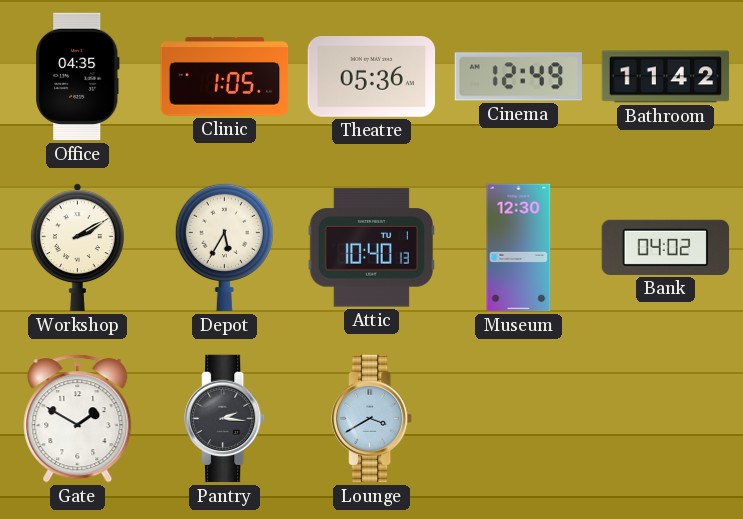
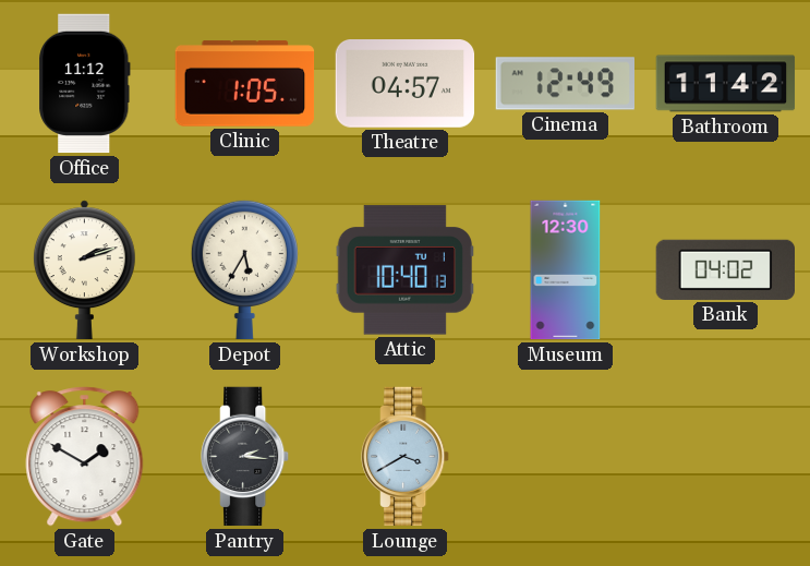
Office: 04:35 -> 11:12
Theatre: 05:36 -> 04:57
Workshop: 2:10 -> 2:12
